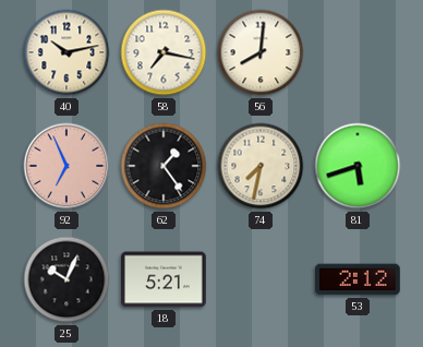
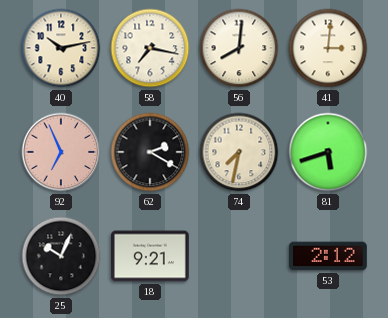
41: none -> 3:01
62: 1:24 -> 2:20
18: 5:21 -> 9:21
